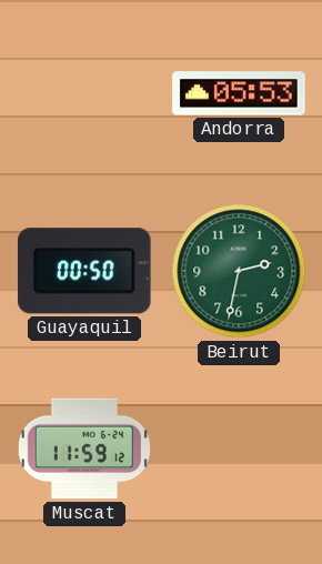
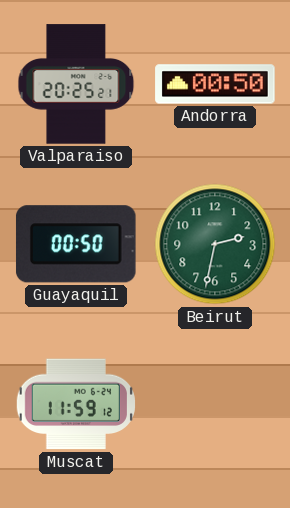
Valparaiso: none -> 20:25
Andorra: 05:53 -> 00:50
